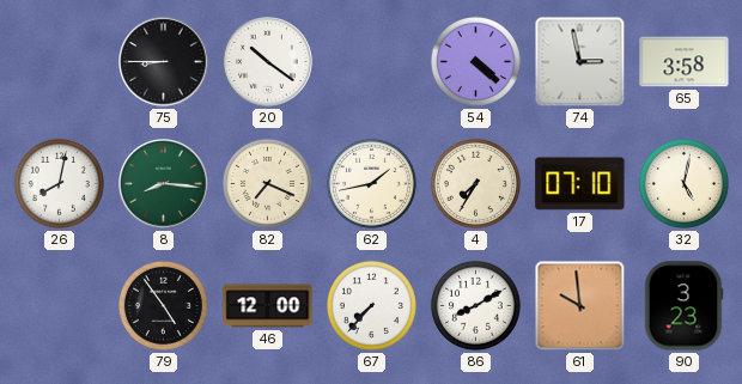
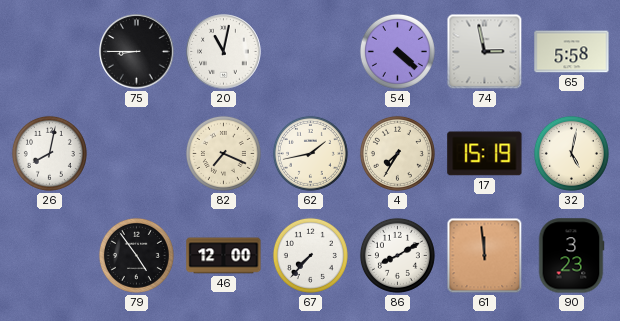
20: 10:21 -> 11:02
65: 3:58 -> 5:58
8: 8:16 -> none
17: 07:10 -> 15:19
61: 9:59 -> 11:59
